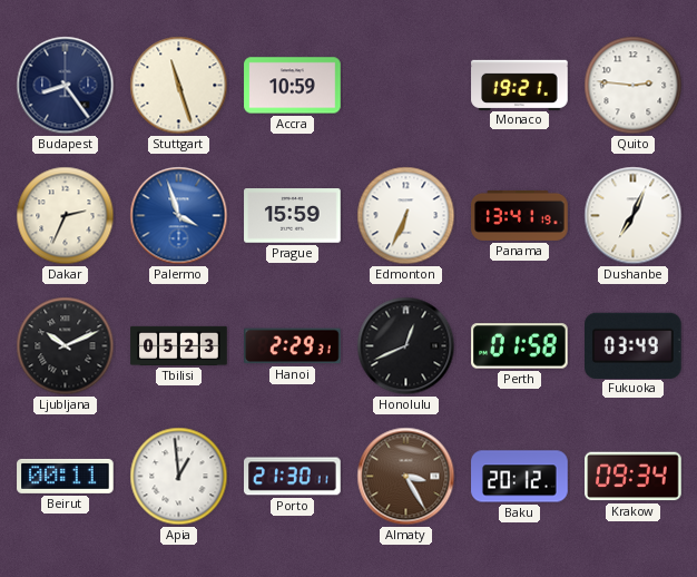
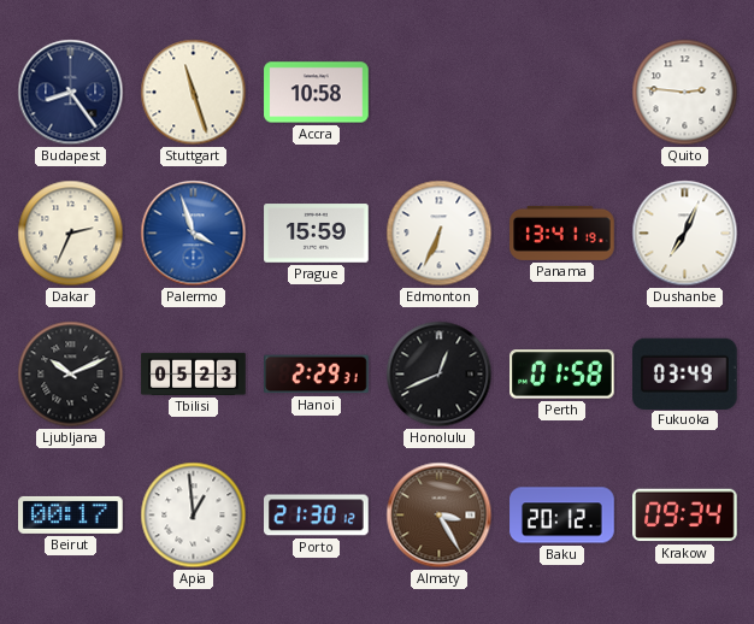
Accra: 10:59 -> 10:58
Monaco: 19:21 -> none
Beirut: 00:11 -> 00:17
Porto: 21:30:11 -> 21:30:12
